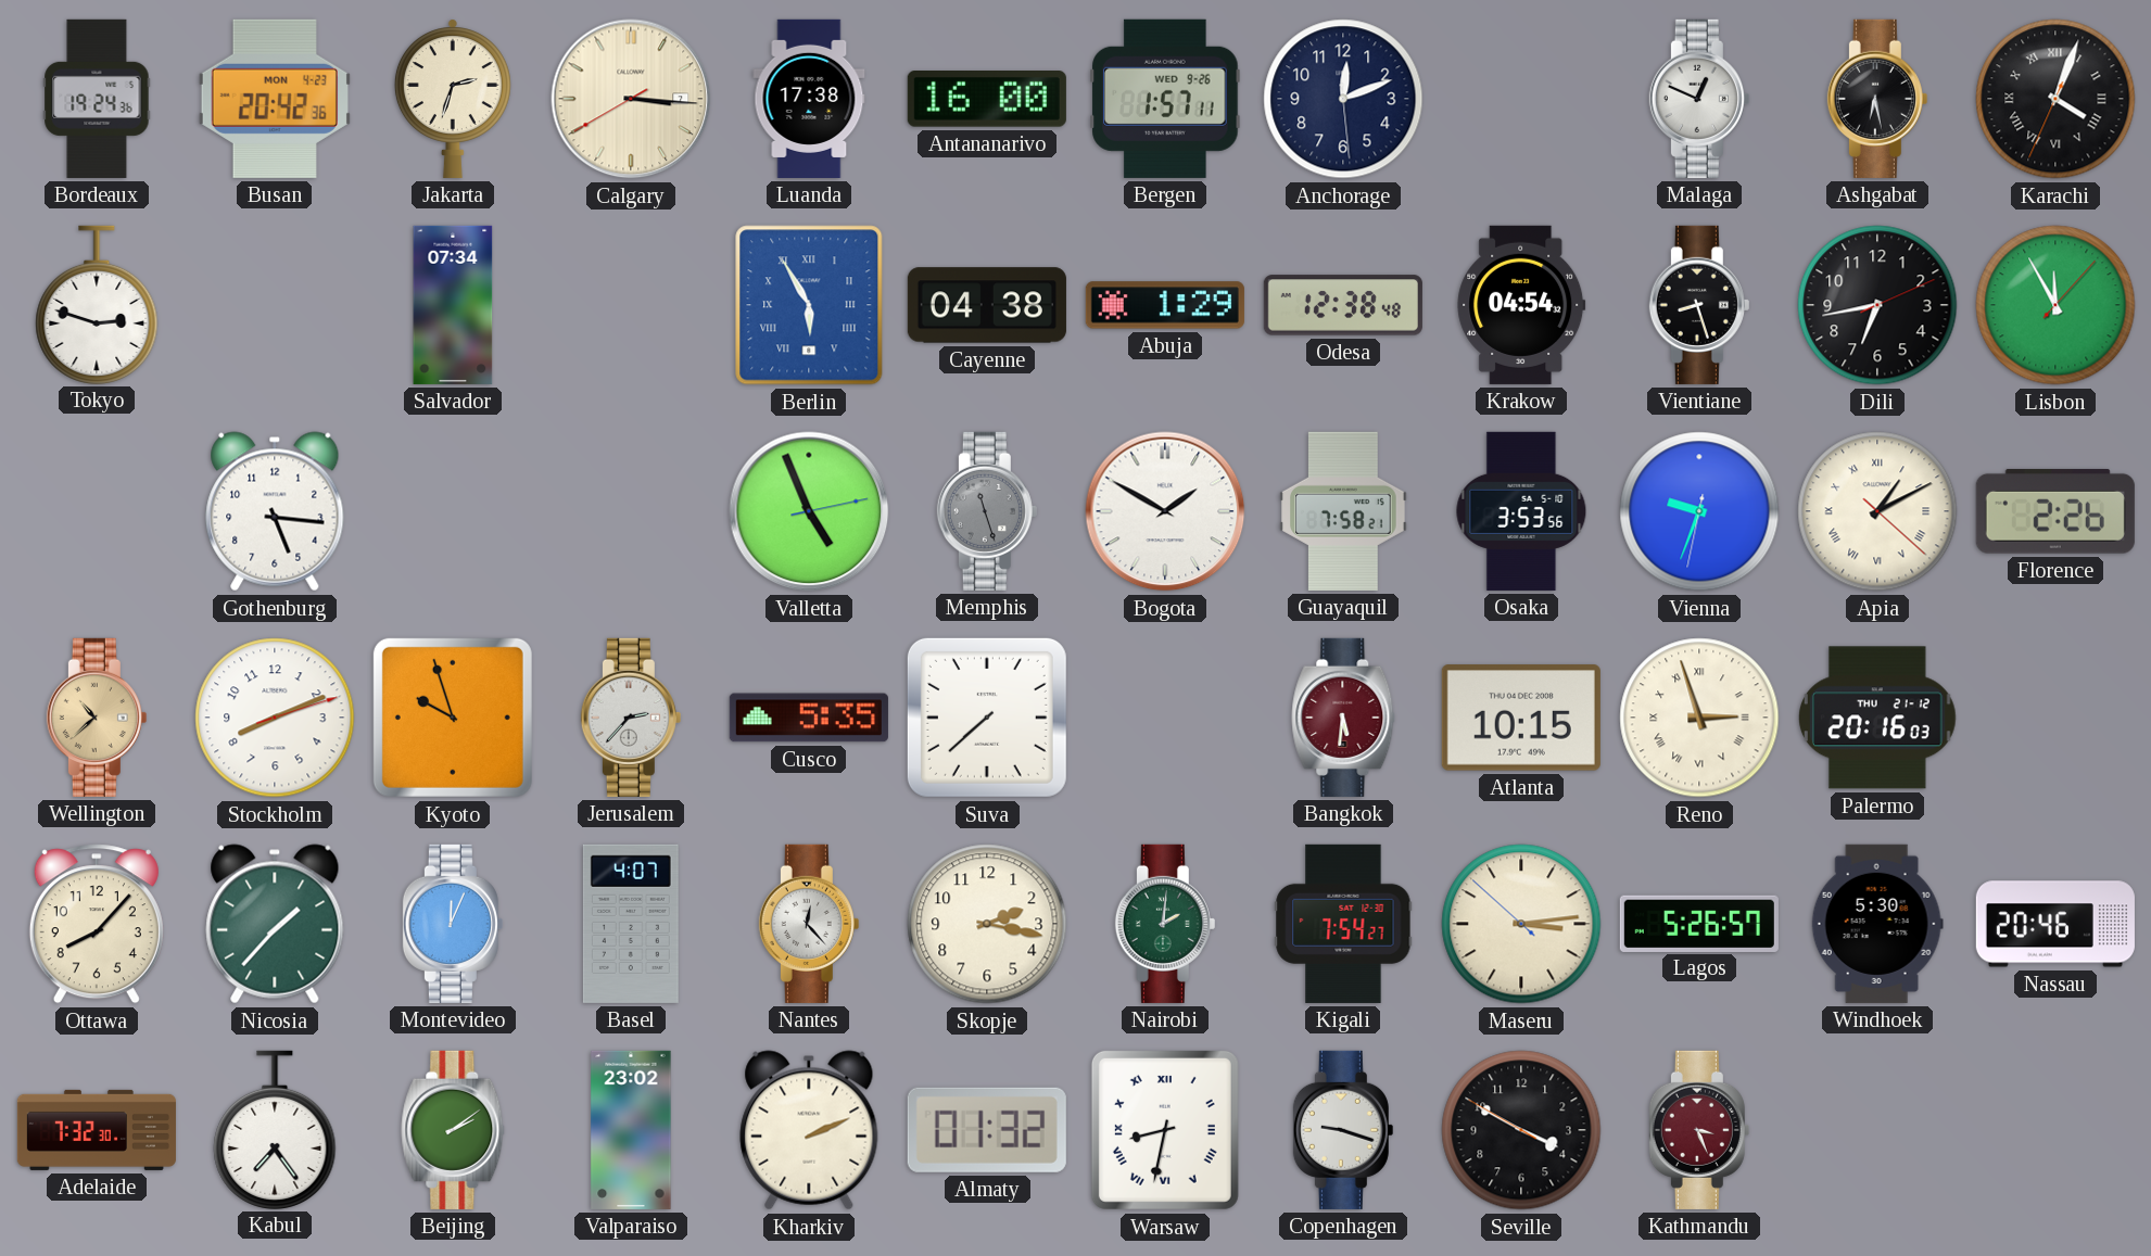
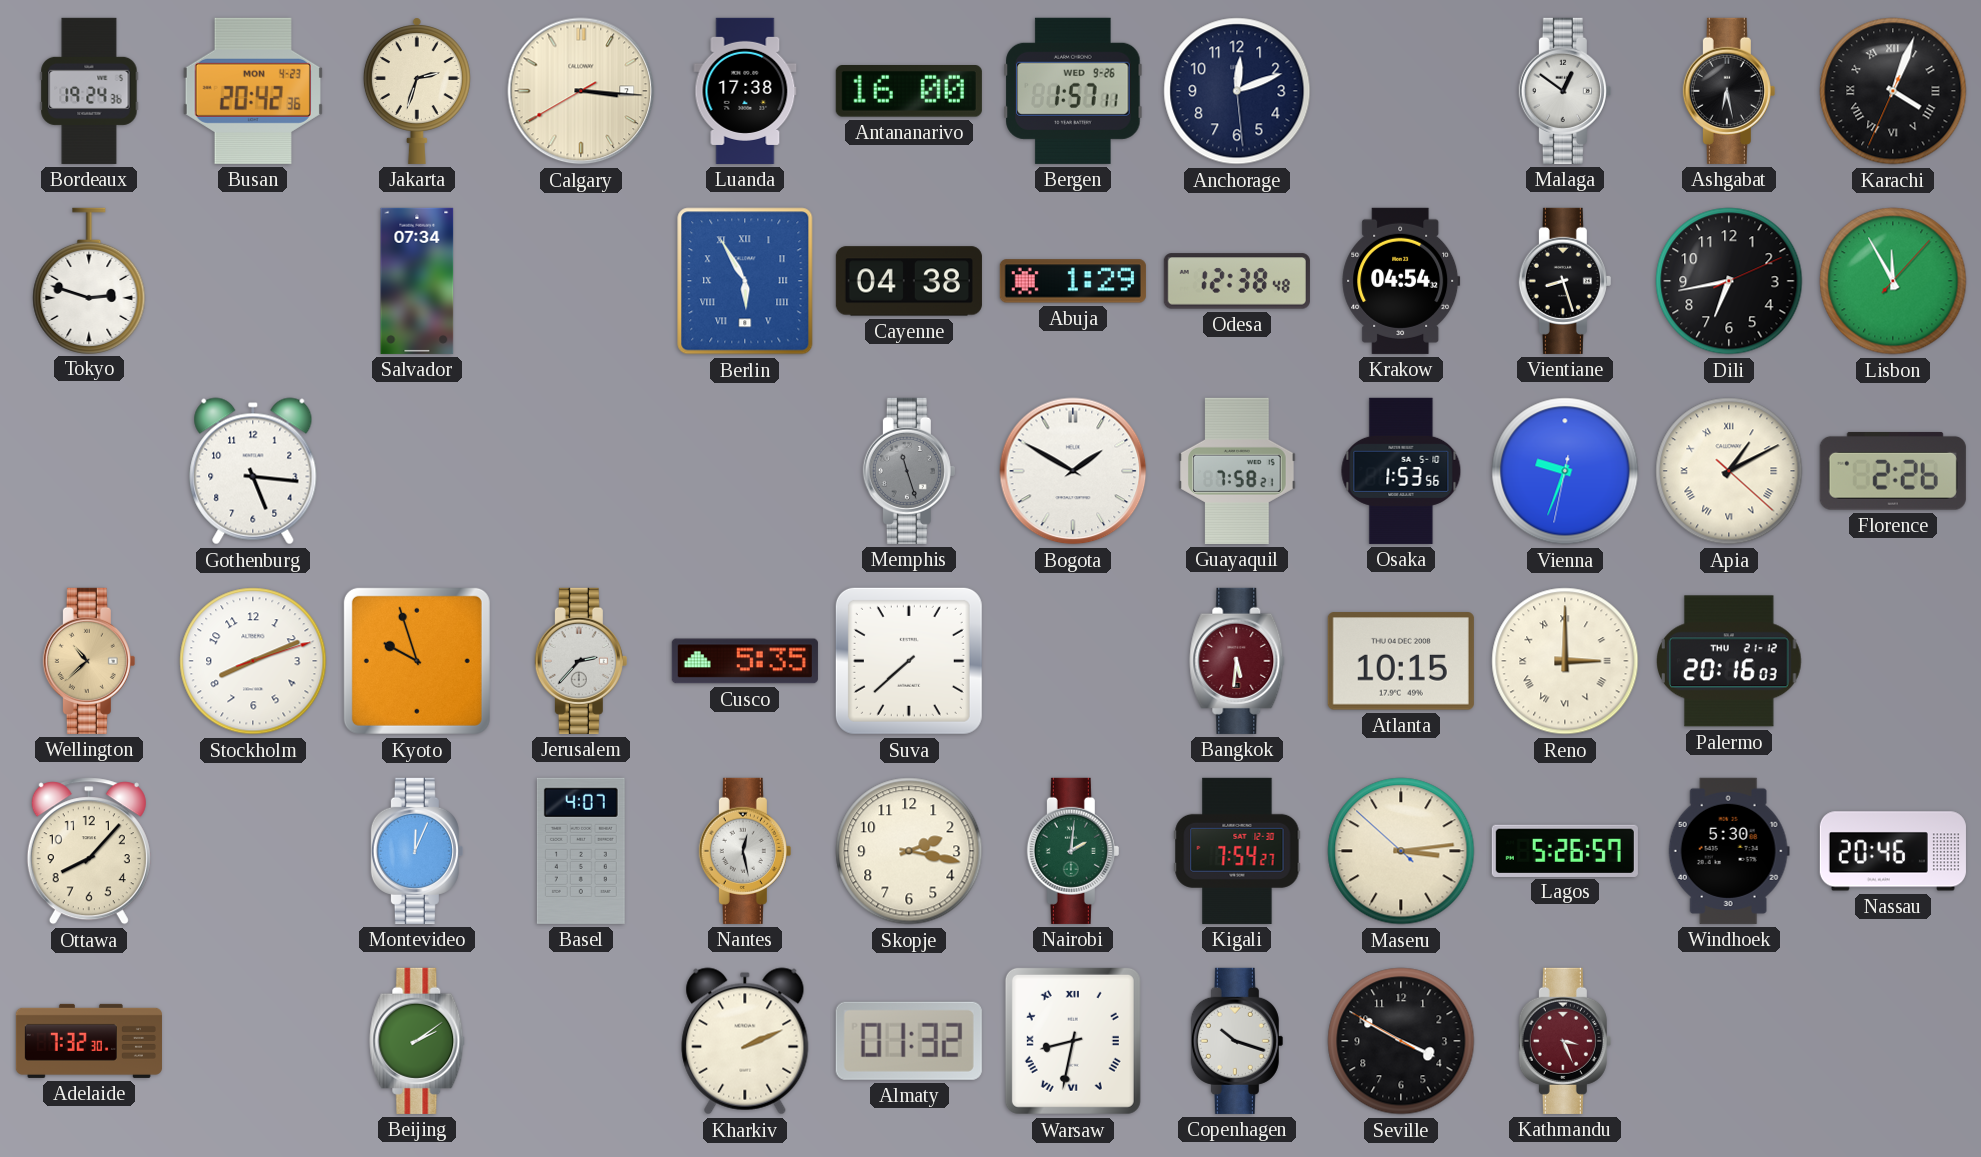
Malaga: 12:49 -> 12:51
Valletta: 4:56 -> none
Osaka: 3:53 -> 1:53
Reno: 2:57 -> 3:00
Nicosia: 1:37 -> none
Nantes: 12:23 -> 12:28
Kabul: 7:24 -> none
Valparaiso: 23:02 -> none
Copenhagen: 9:18 -> 10:18
